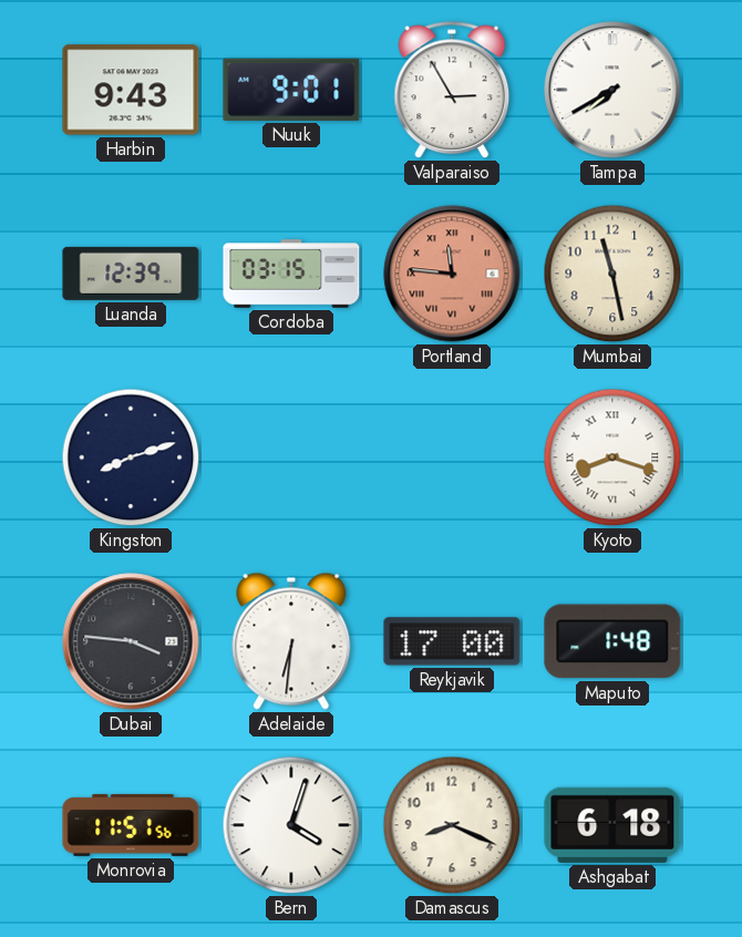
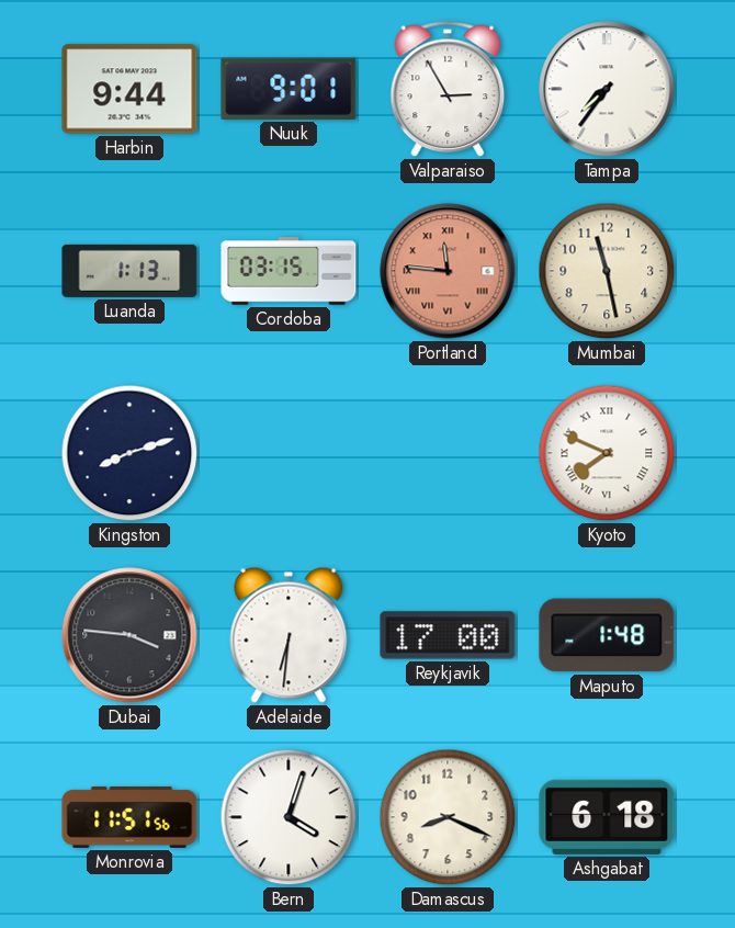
Harbin: 9:43 -> 9:44
Tampa: 7:40 -> 7:36
Luanda: 12:39 -> 1:13
Kyoto: 8:18 -> 7:49
